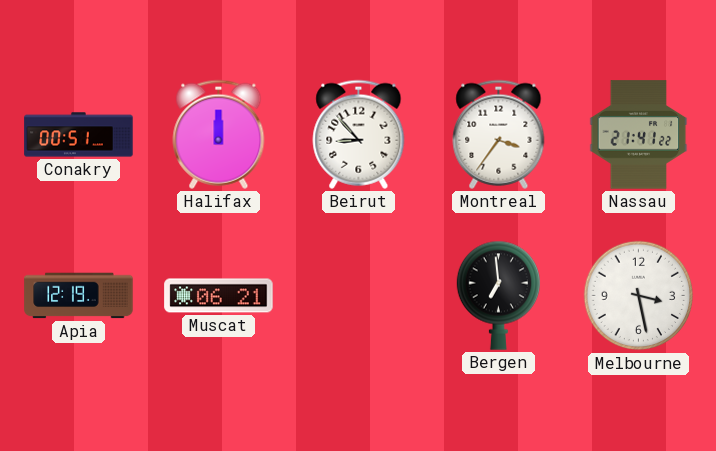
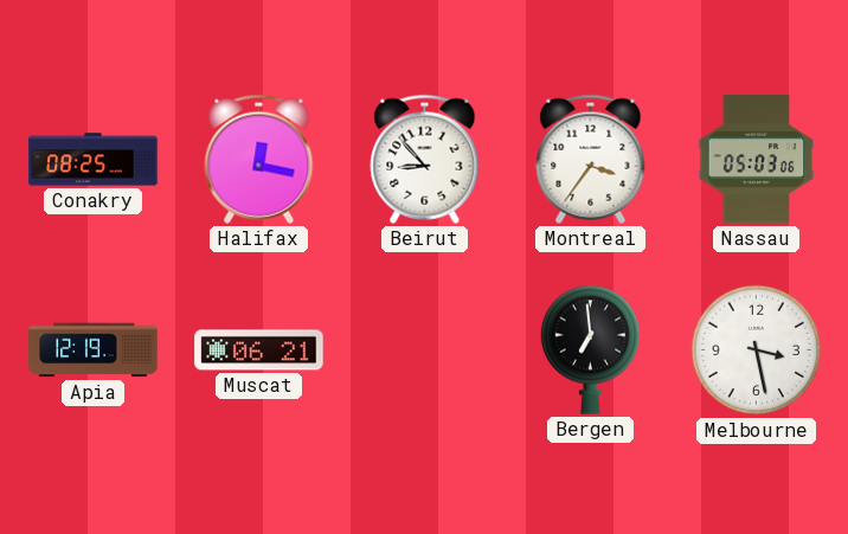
Conakry: 00:51 -> 08:25
Halifax: 12:00 -> 12:17
Nassau: 21:41 -> 05:03
